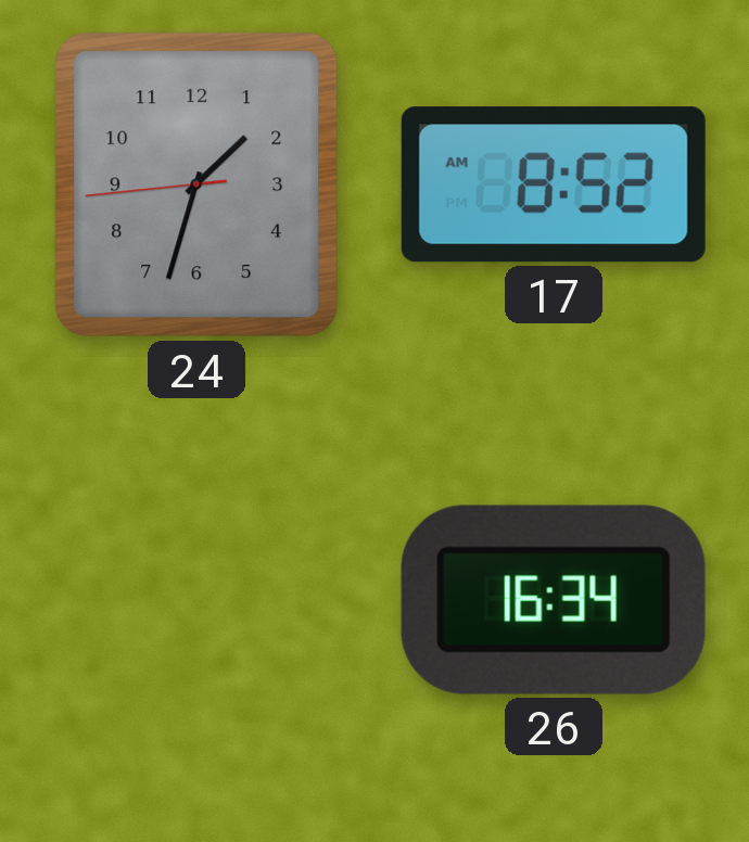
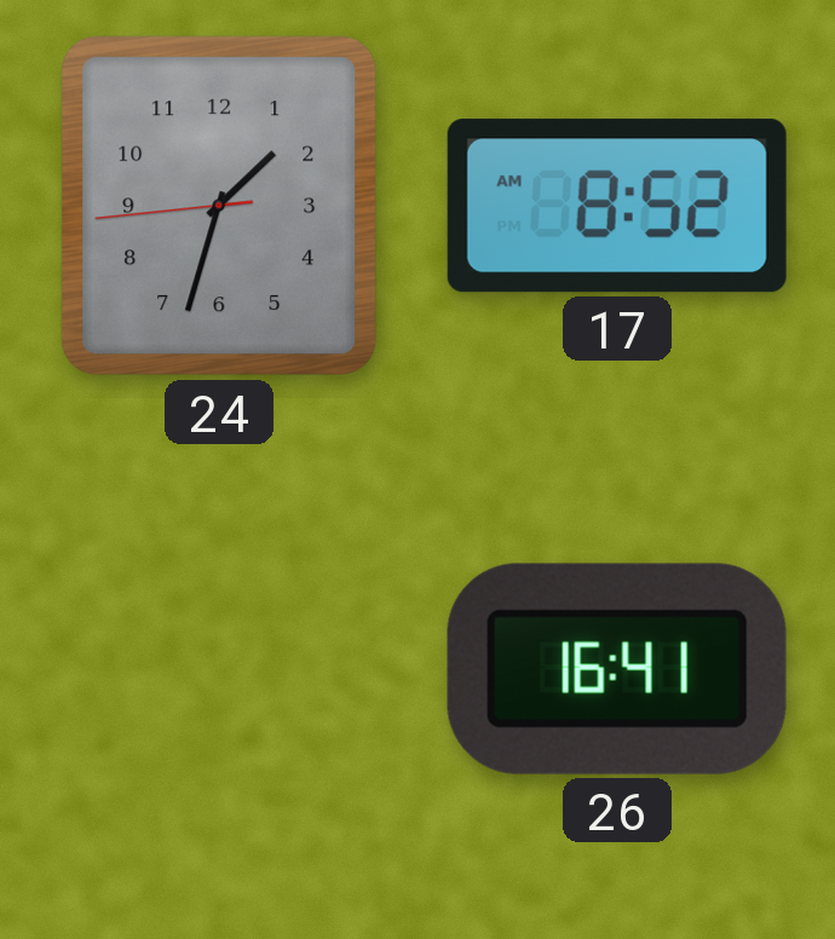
26: 16:34 -> 16:41
